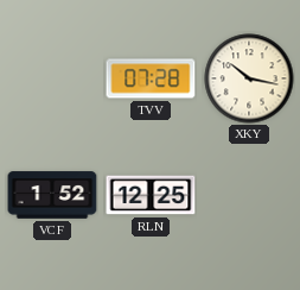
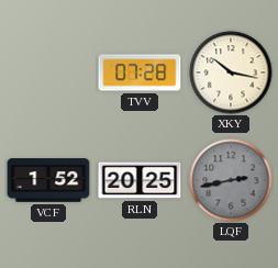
RLN: 12:25 -> 20:25
LQF: none -> 2:43
